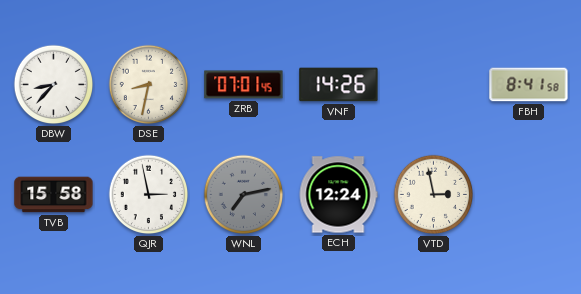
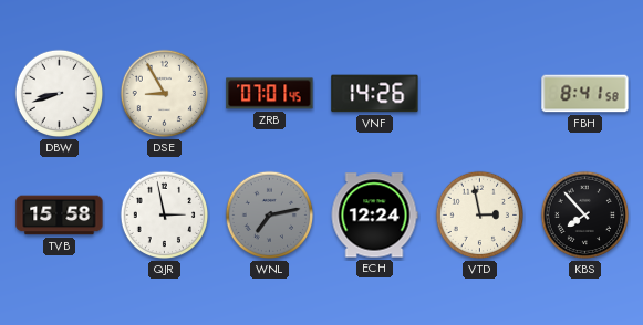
DBW: 8:37 -> 8:42
DSE: 8:32 -> 8:55
KBS: none -> 7:53
